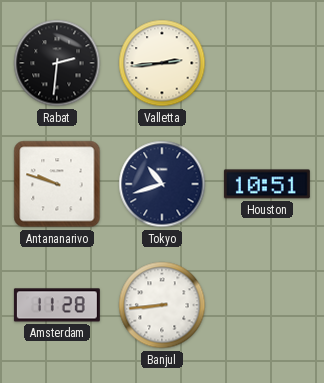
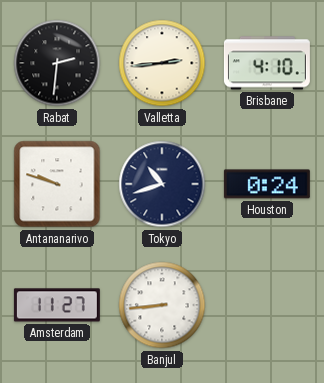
Brisbane: none -> 4:10
Houston: 10:51 -> 0:24
Amsterdam: 11:28 -> 11:27
